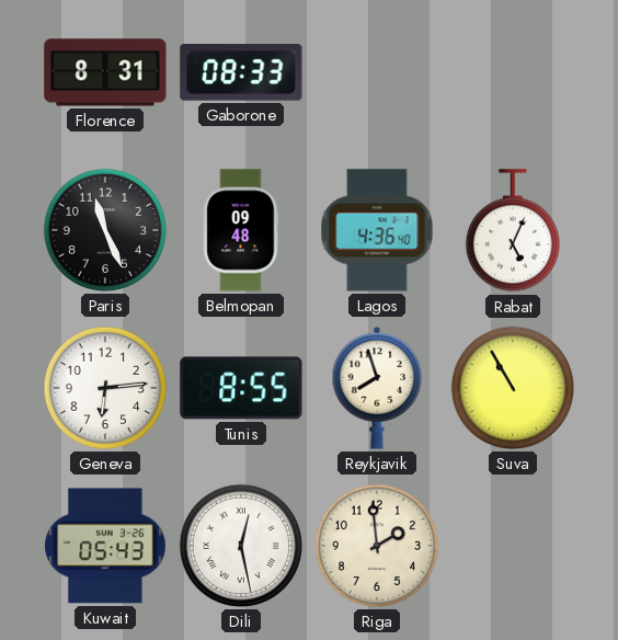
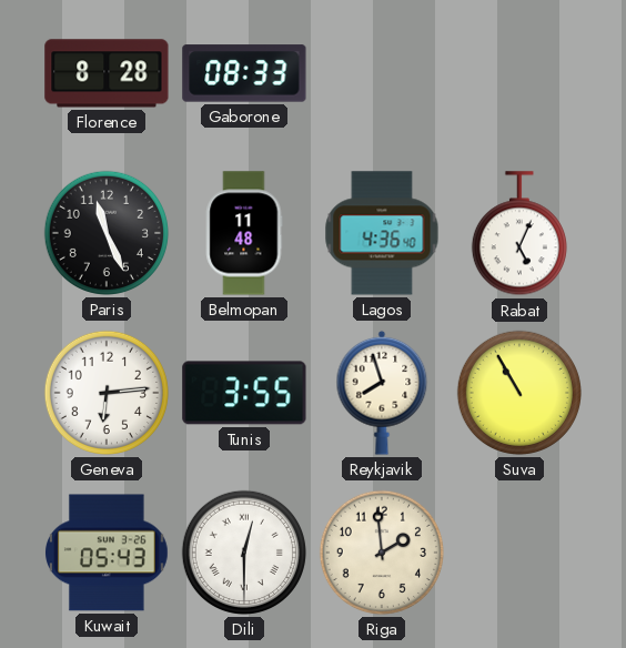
Florence: 8:31 -> 8:28
Belmopan: 09:48 -> 11:48
Tunis: 8:55 -> 3:55
Dili: 12:28 -> 12:30
